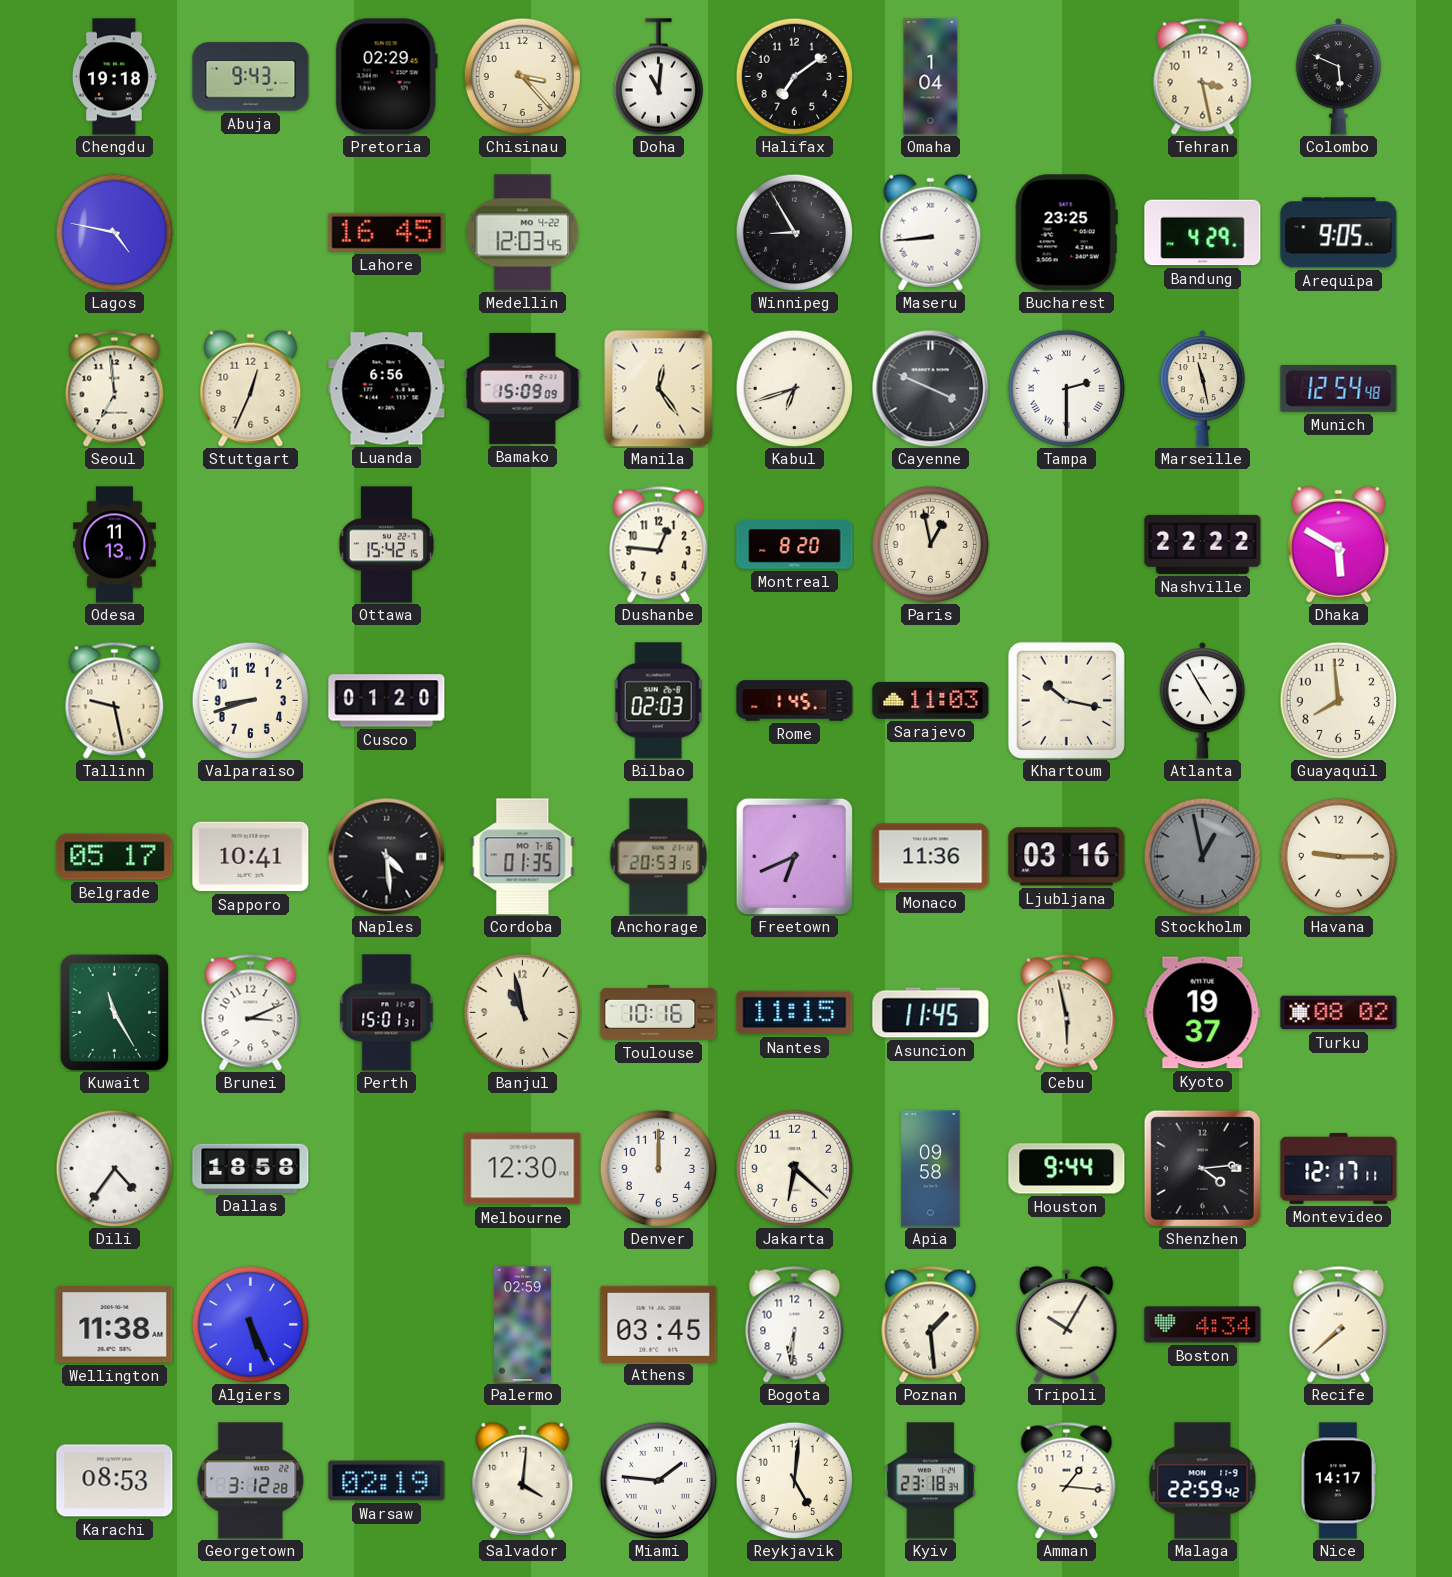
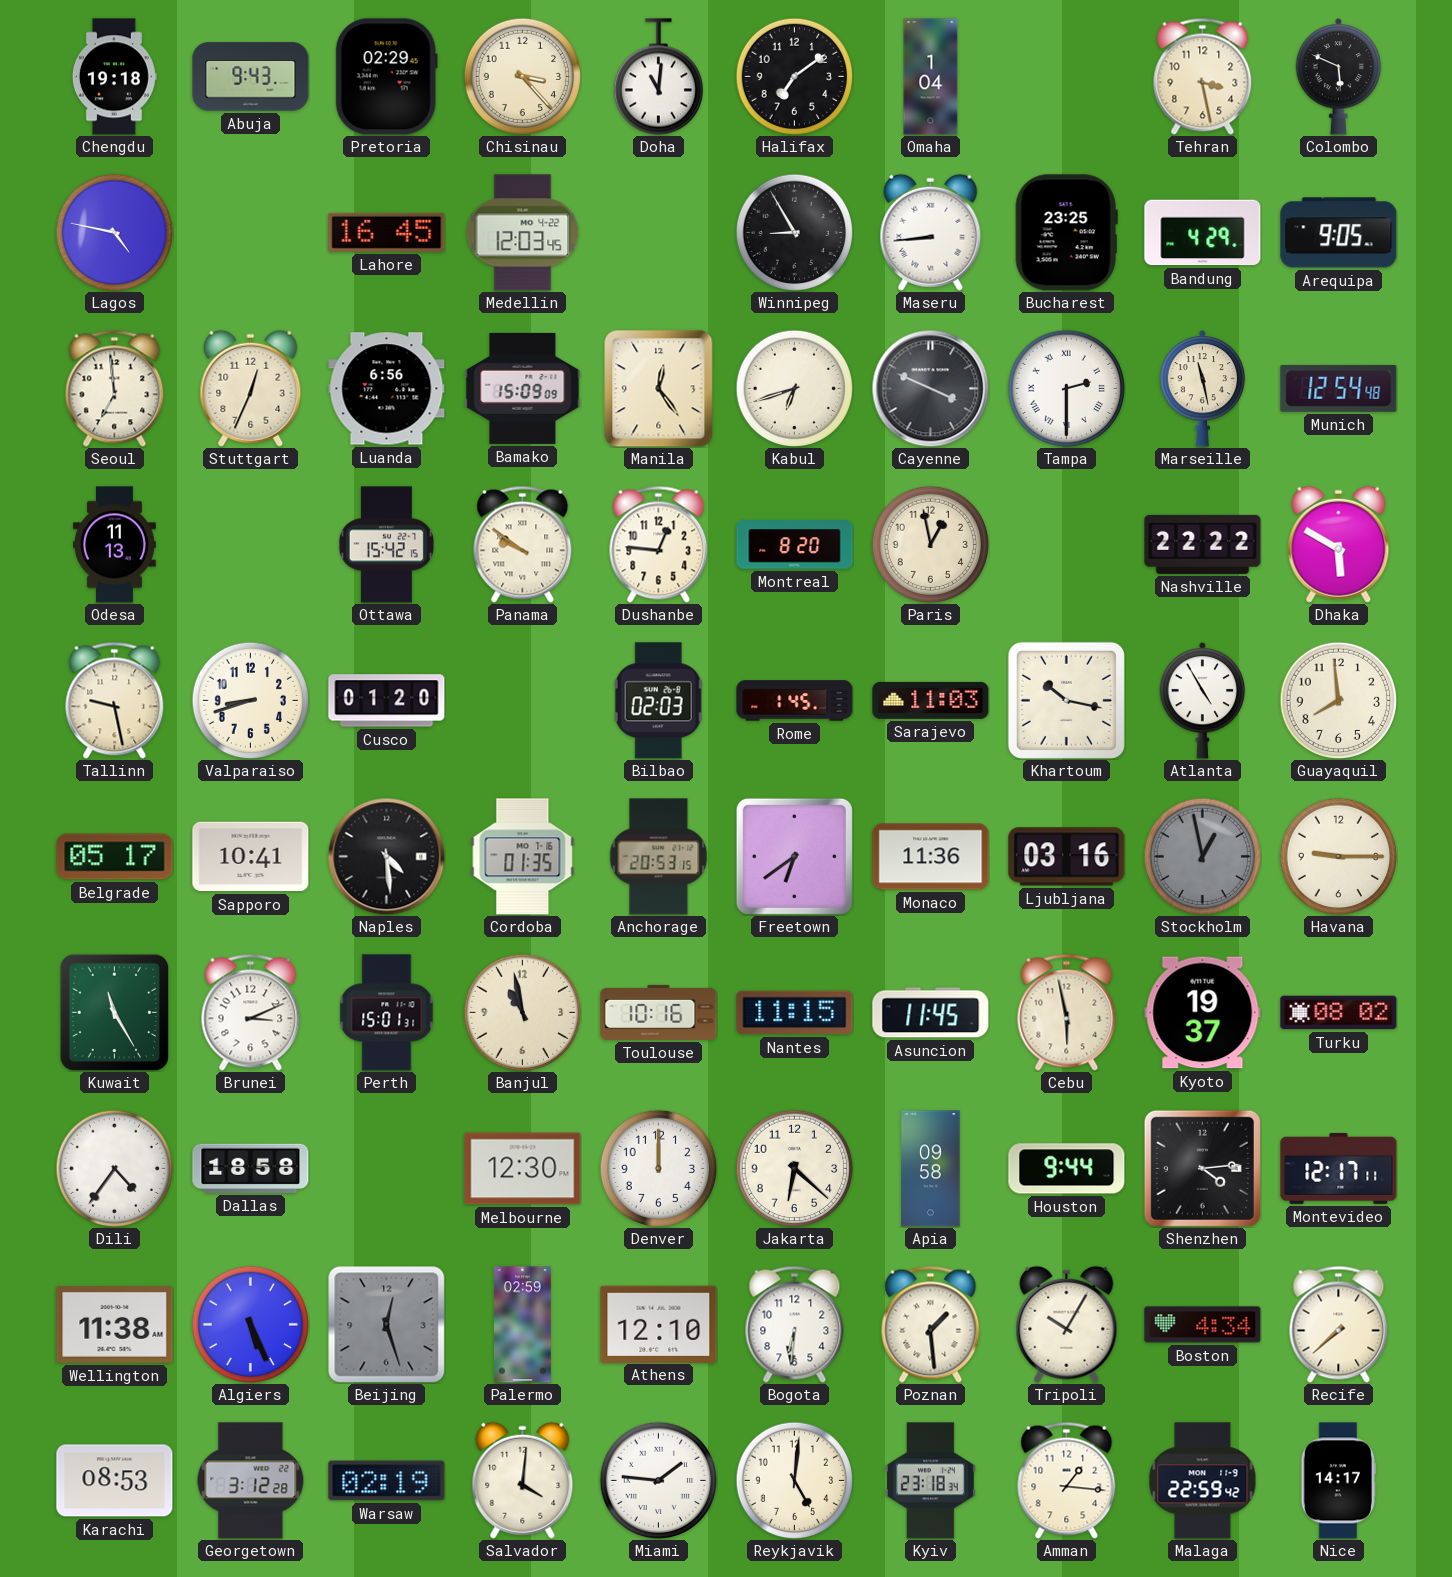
Panama: none -> 9:51
Freetown: 6:41 -> 6:39
Beijing: none -> 12:27
Athens: 03:45 -> 12:10
